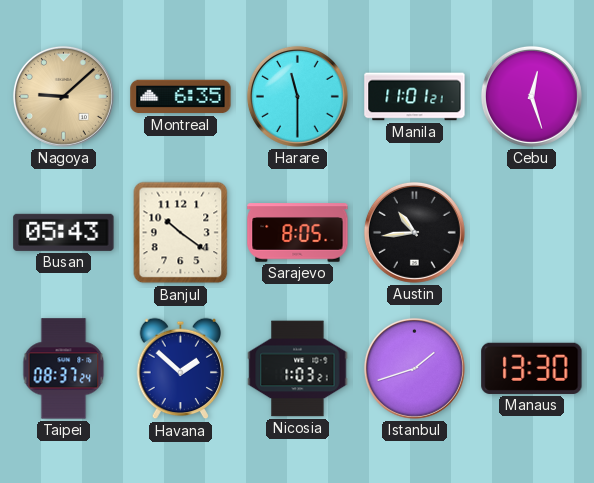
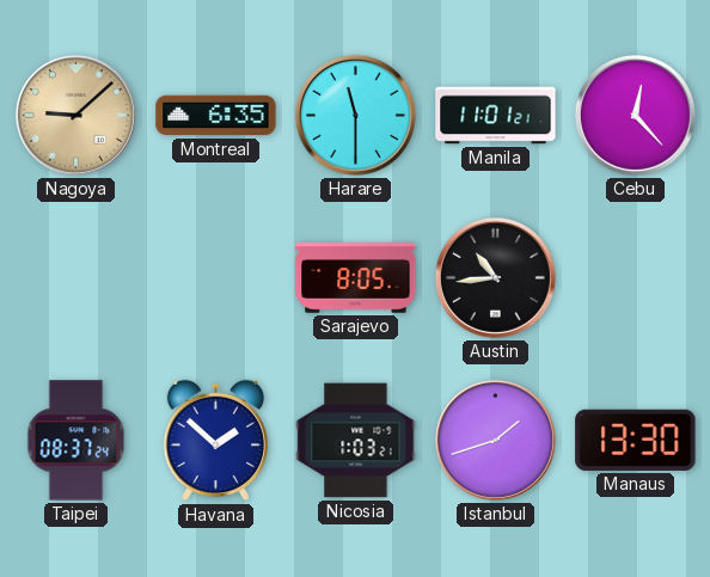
Cebu: 12:27 -> 12:23
Busan: 05:43 -> none
Banjul: 10:21 -> none
